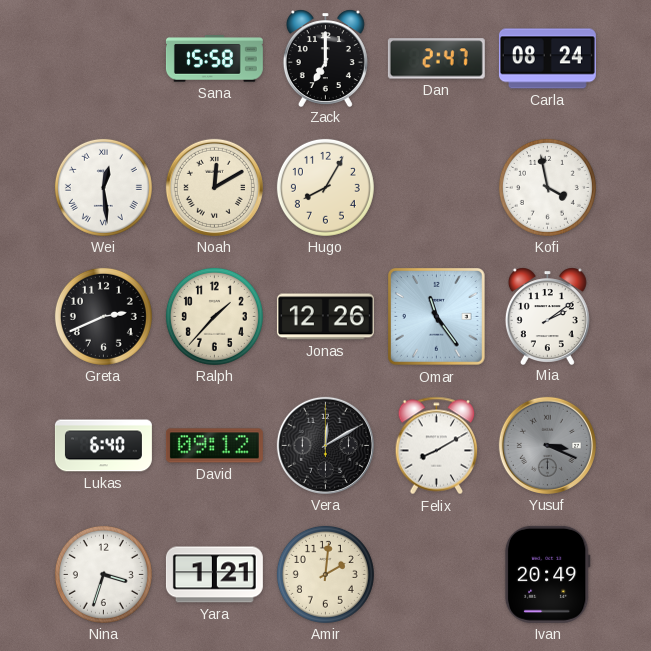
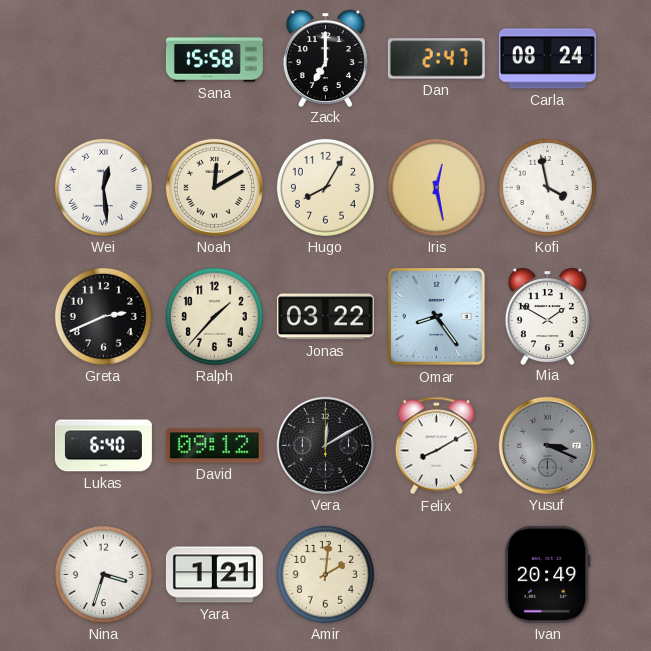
Iris: none -> 12:28
Jonas: 12:26 -> 03:22
Omar: 11:24 -> 8:24
Mia: 2:09 -> 1:50
